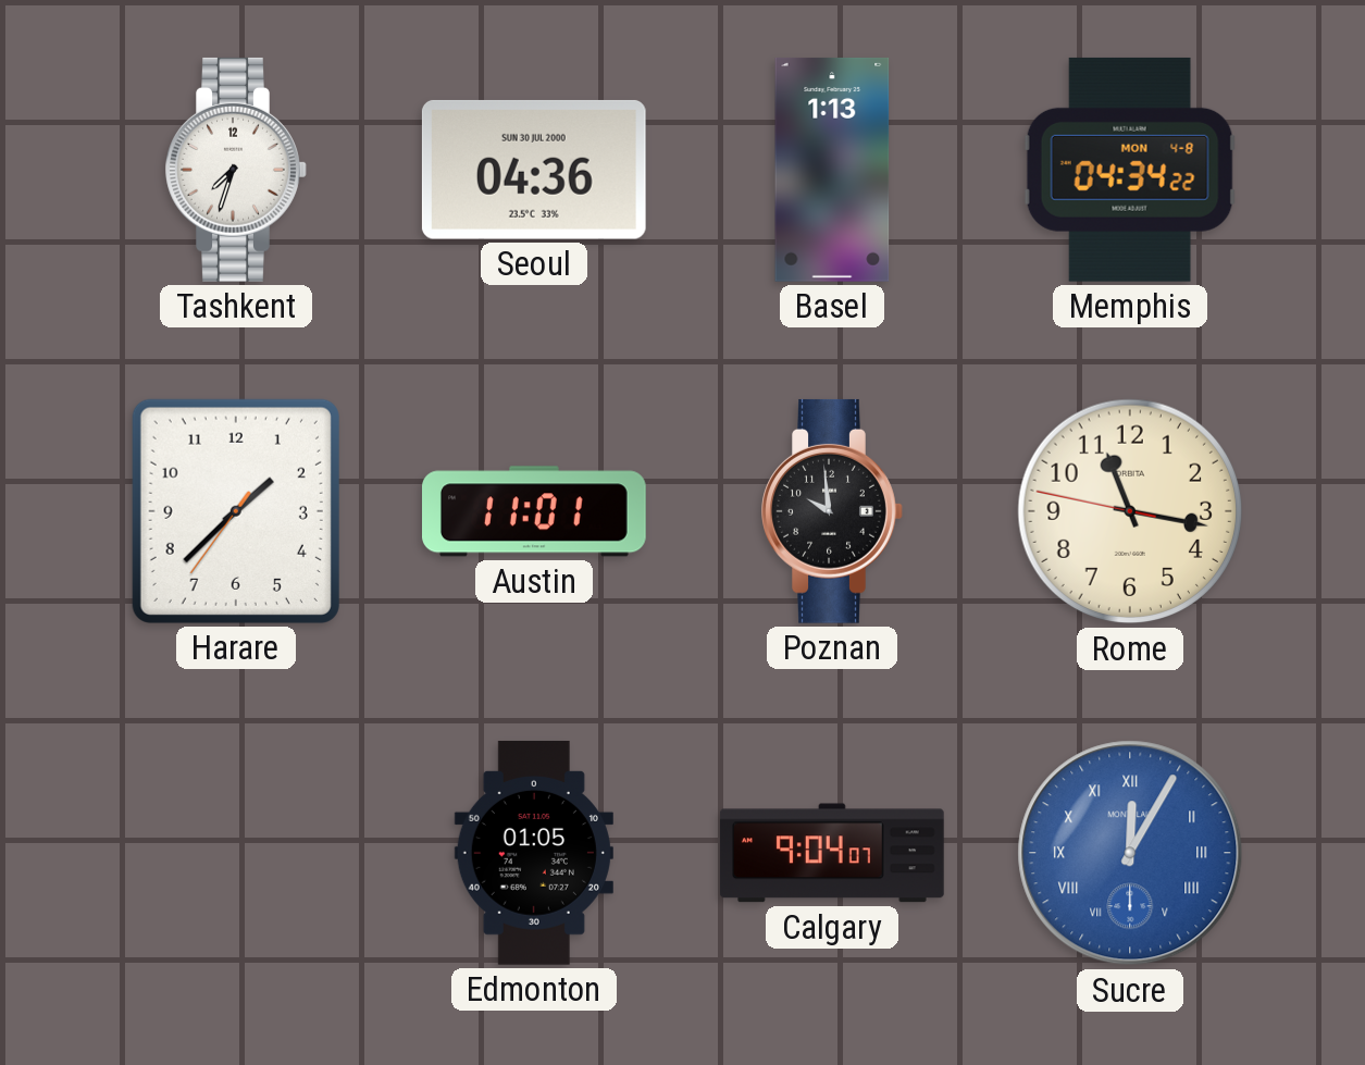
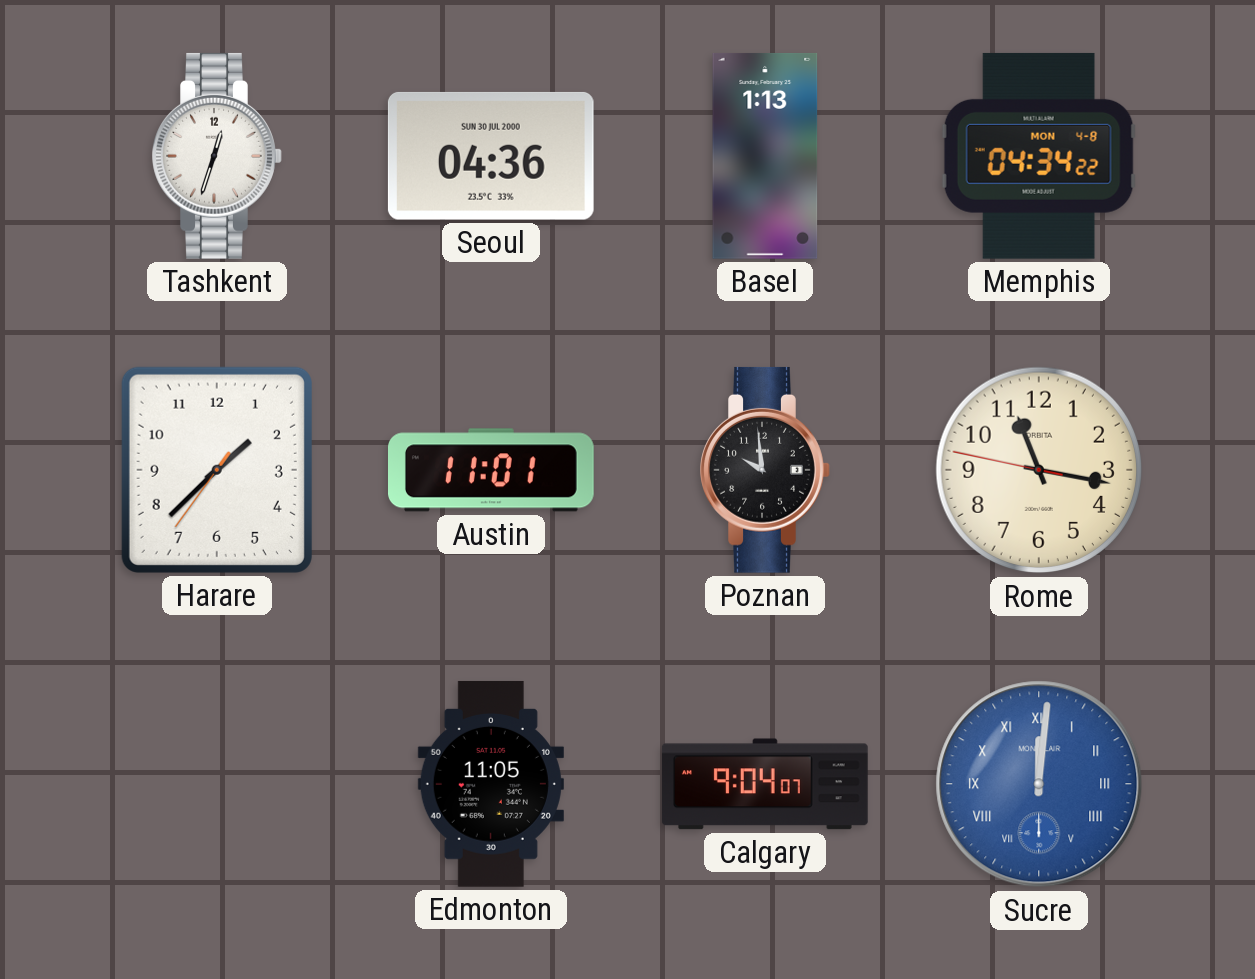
Tashkent: 7:33 -> 12:33
Edmonton: 01:05 -> 11:05
Sucre: 12:05 -> 12:01
